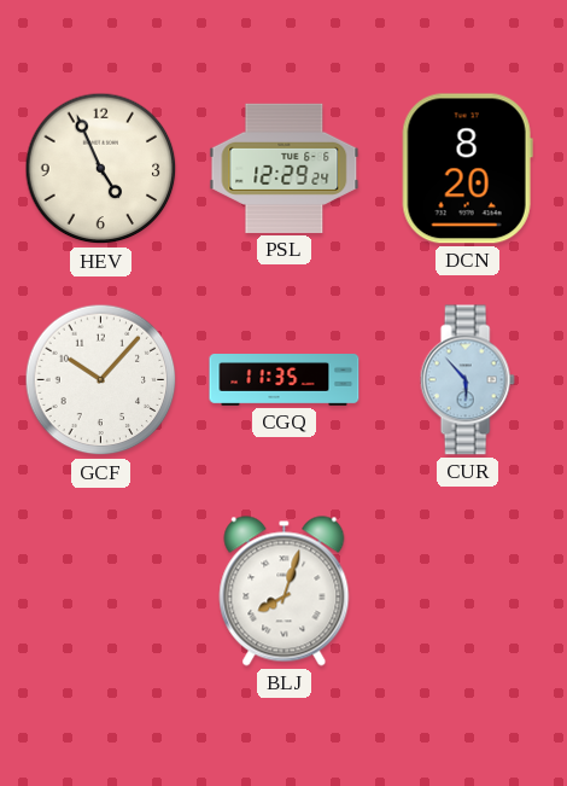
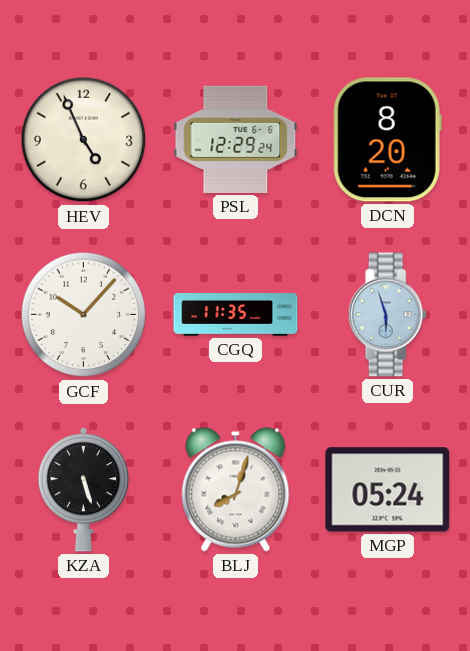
CUR: 5:53 -> 5:57
KZA: none -> 5:27
MGP: none -> 05:24
